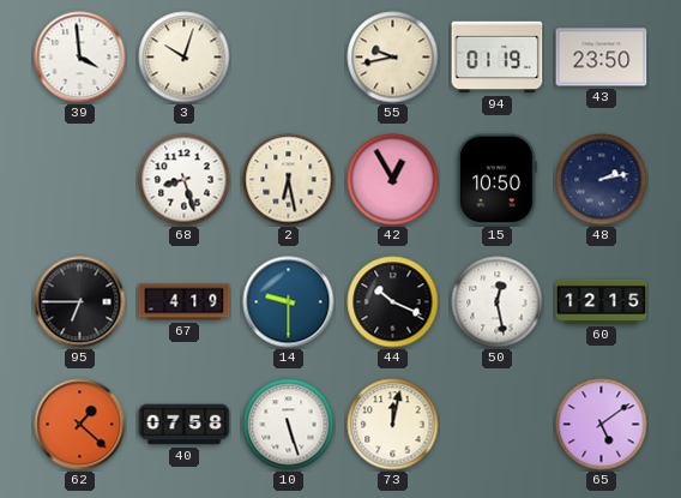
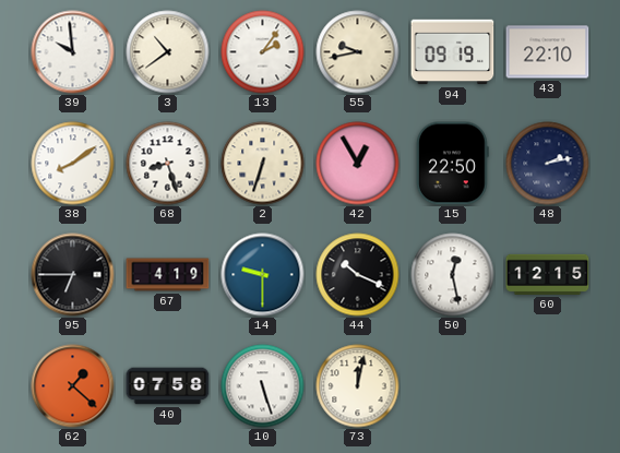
39: 3:59 -> 9:59
3: 10:03 -> 10:39
13: none -> 2:06
94: 01:19 -> 09:19
43: 23:50 -> 22:10
38: none -> 8:09
2: 6:28 -> 6:33
15: 10:50 -> 22:50
65: 5:09 -> none
